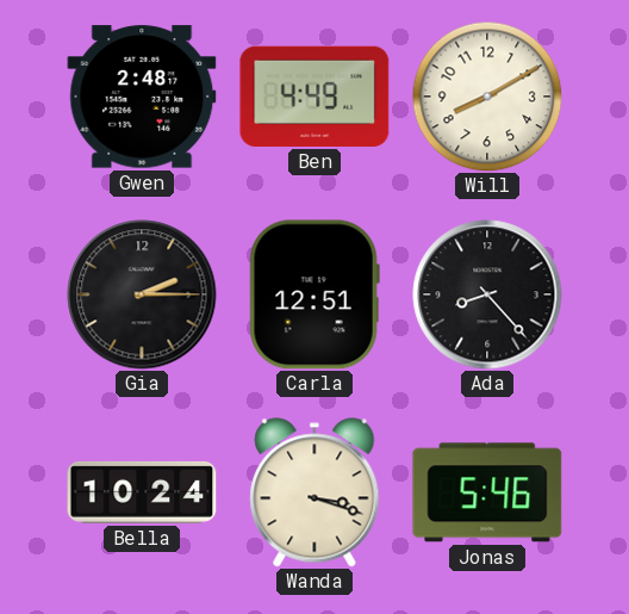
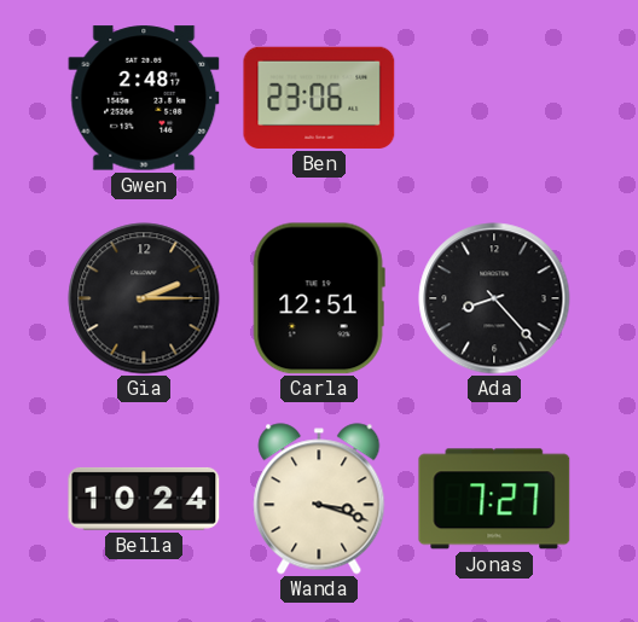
Ben: 4:49 -> 23:06
Will: 8:10 -> none
Jonas: 5:46 -> 7:27
